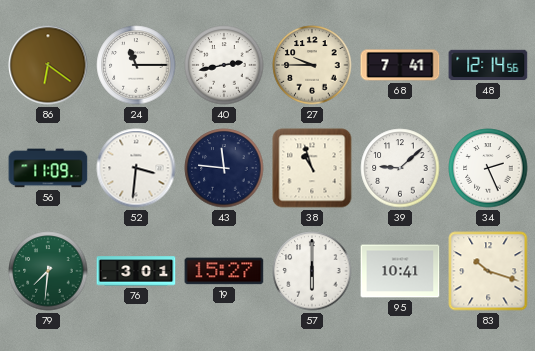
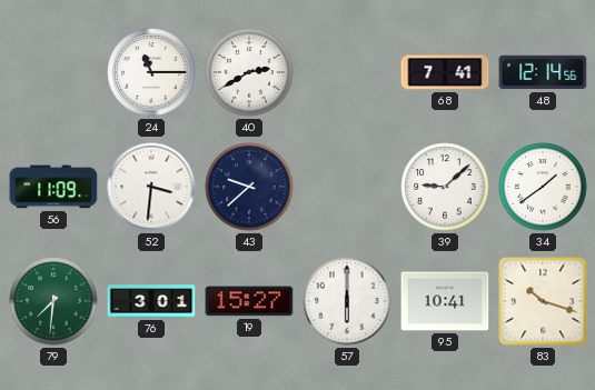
86: 6:21 -> none
40: 2:43 -> 2:40
27: 9:45 -> none
43: 11:46 -> 9:38
38: 10:57 -> none
34: 2:26 -> 1:39
